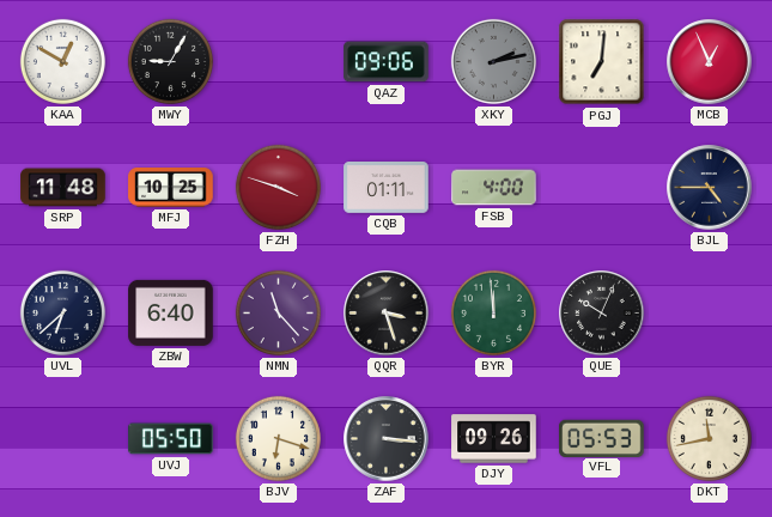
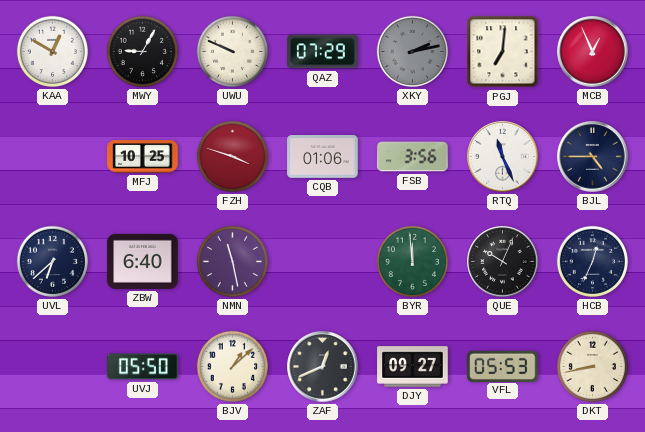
UWU: none -> 9:49
QAZ: 09:06 -> 07:29
SRP: 11:48 -> none
CQB: 01:11 -> 01:06
FSB: 4:00 -> 3:56
RTQ: none -> 11:26
NMN: 11:23 -> 11:28
QQR: 3:27 -> none
HCB: none -> 12:34
BJV: 6:18 -> 1:08
ZAF: 3:16 -> 12:41
DJY: 09:26 -> 09:27
DKT: 11:43 -> 8:43
